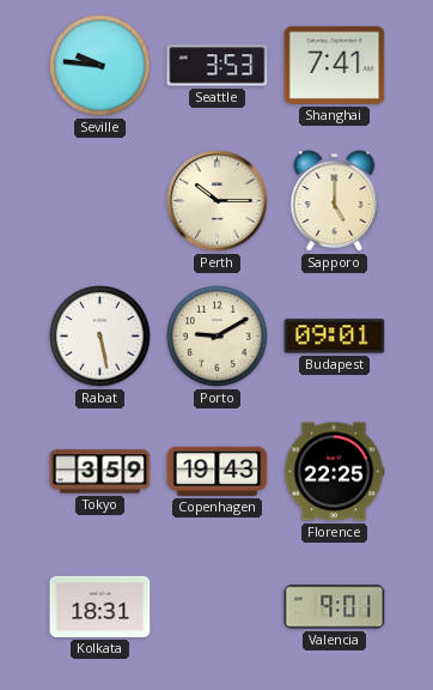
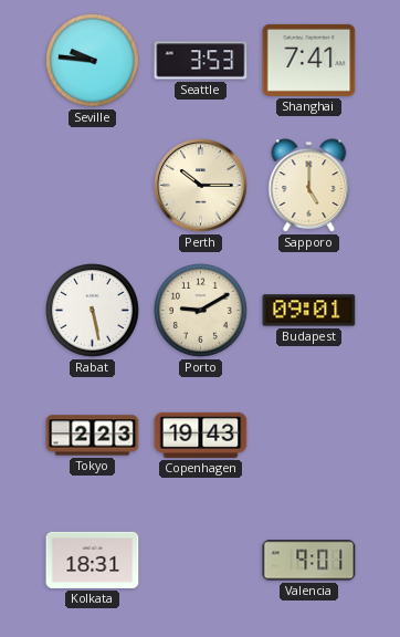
Tokyo: 3:59 -> 2:23
Florence: 22:25 -> none
